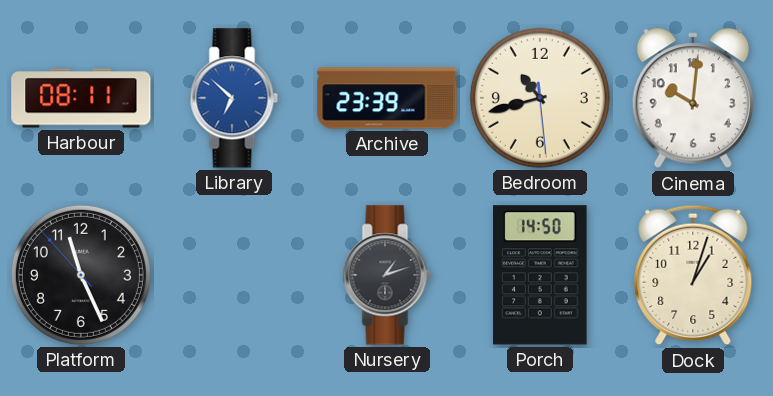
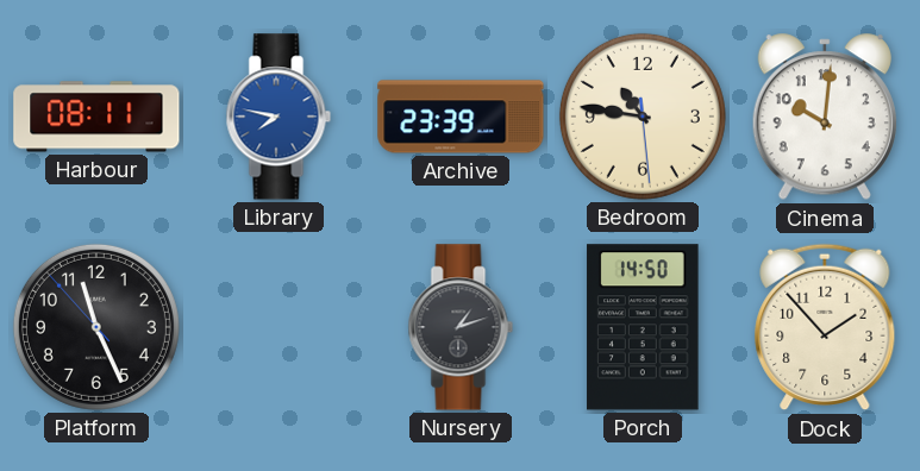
Library: 6:52 -> 7:47
Bedroom: 10:42 -> 10:46
Dock: 1:03 -> 1:53
